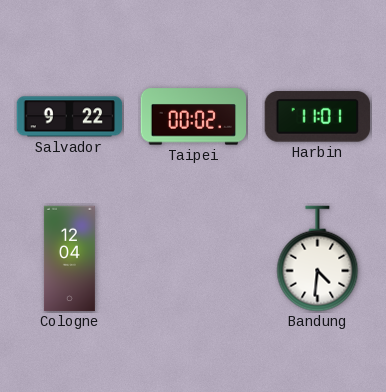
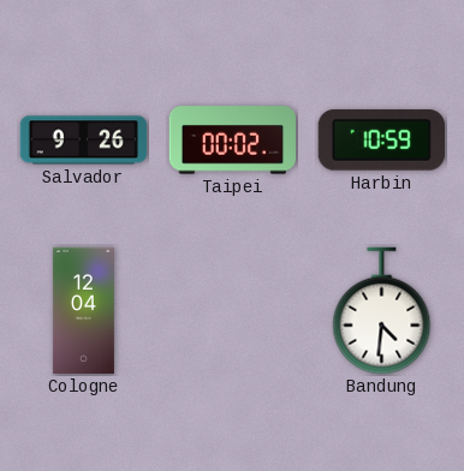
Salvador: 9:22 -> 9:26
Harbin: 11:01 -> 10:59
